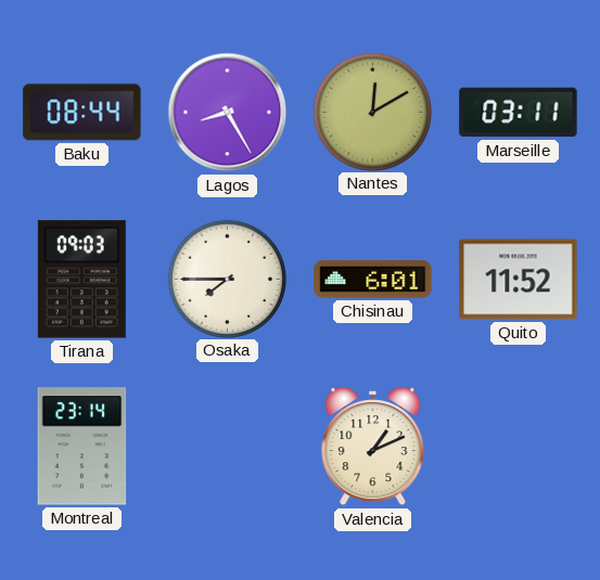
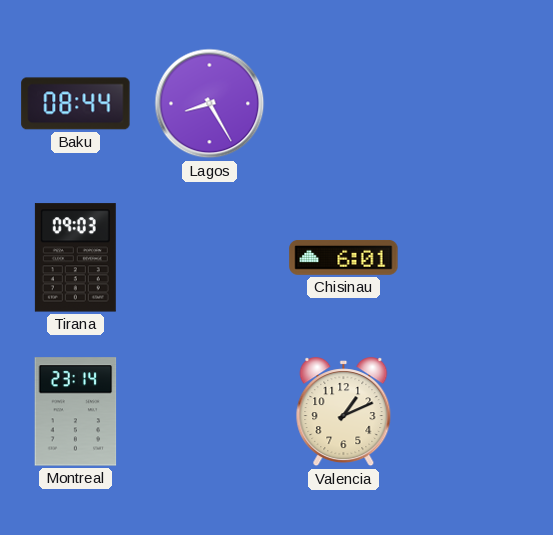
Nantes: 12:10 -> none
Marseille: 03:11 -> none
Osaka: 7:45 -> none
Quito: 11:52 -> none
